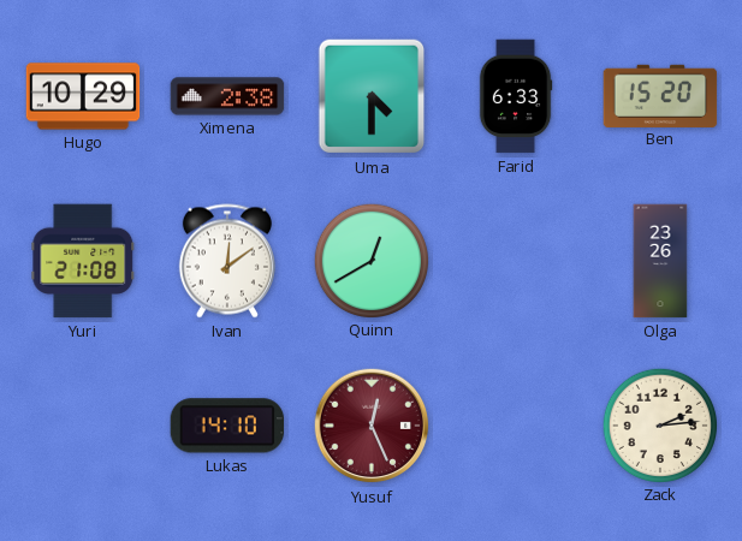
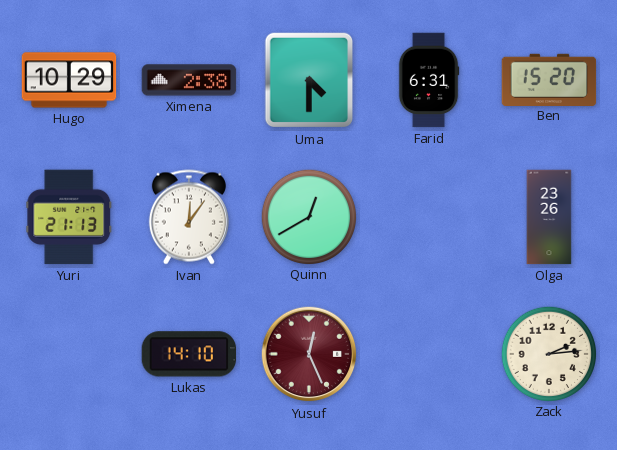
Farid: 6:33 -> 6:31
Yuri: 21:08 -> 21:13
Ivan: 12:09 -> 12:06
